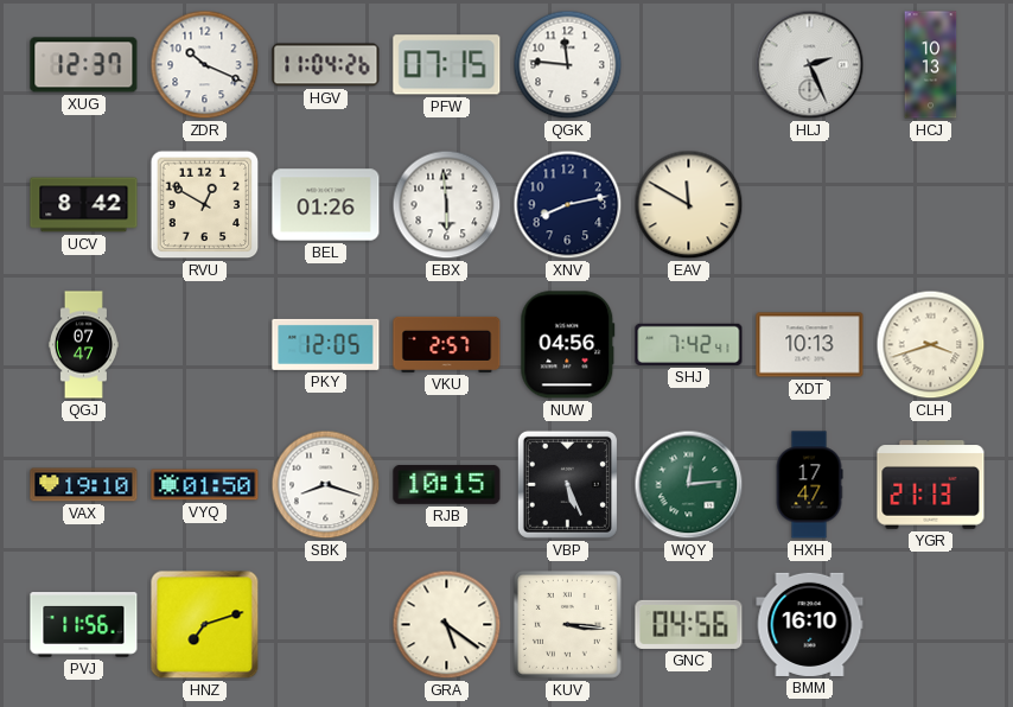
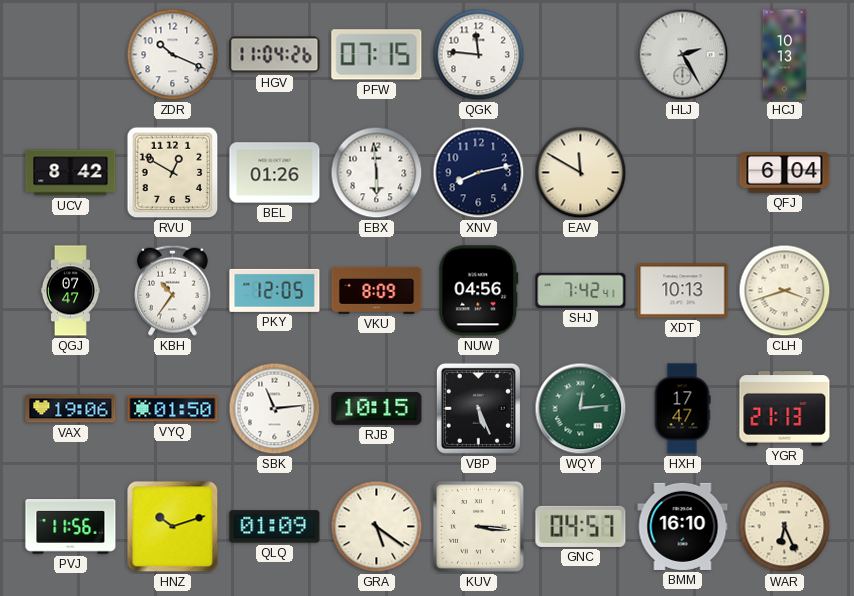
XUG: 12:37 -> none
HLJ: 2:26 -> 2:25
QFJ: none -> 6:04
KBH: none -> 10:36
VKU: 2:57 -> 8:09
VAX: 19:10 -> 19:06
SBK: 8:18 -> 11:14
HNZ: 7:12 -> 10:12
QLQ: none -> 01:09
GNC: 04:56 -> 04:57
WAR: none -> 6:26
